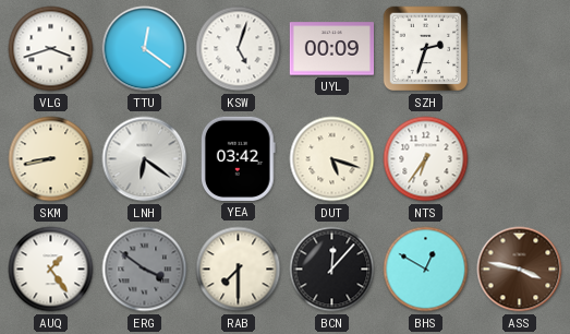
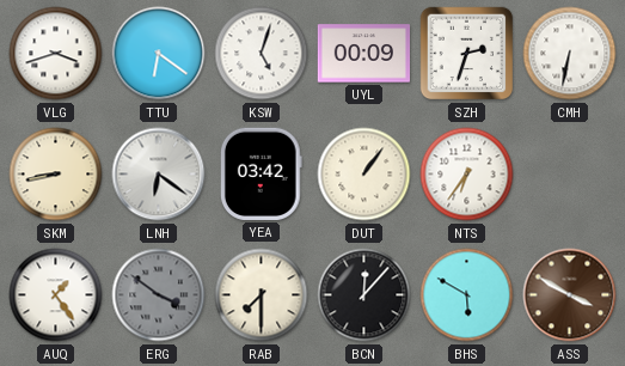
TTU: 12:21 -> 6:21
CMH: none -> 6:32
DUT: 5:18 -> 1:06
BHS: 12:50 -> 5:50
ASS: 3:47 -> 3:50
